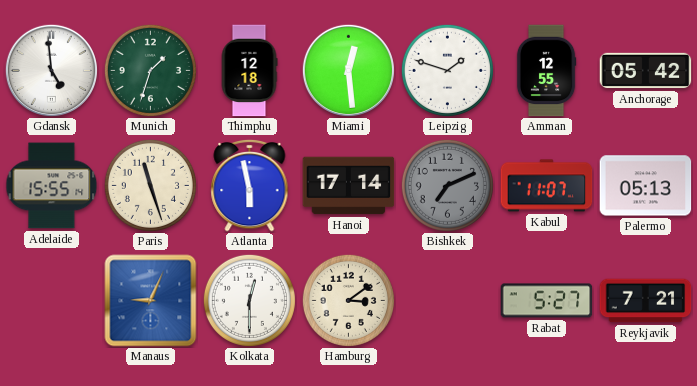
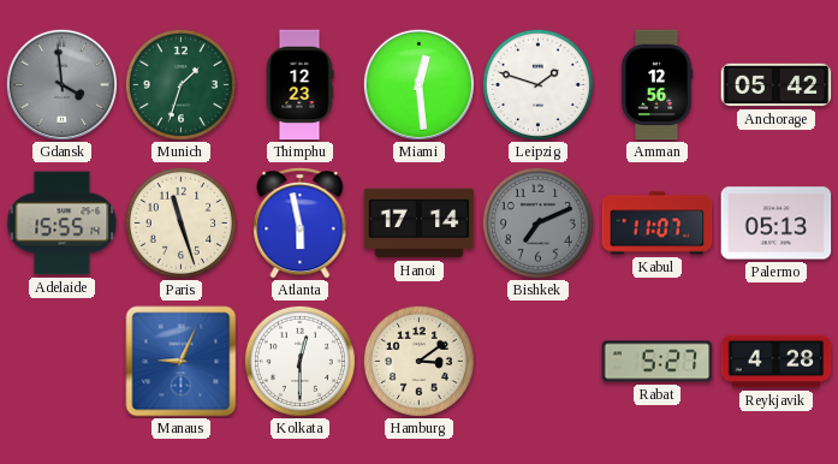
Gdansk: 4:59 -> 3:59
Gdansk dial: white -> grey
Thimphu: 12:18 -> 12:23
Amman: 12:55 -> 12:56
Reykjavik: 7:21 -> 4:28
